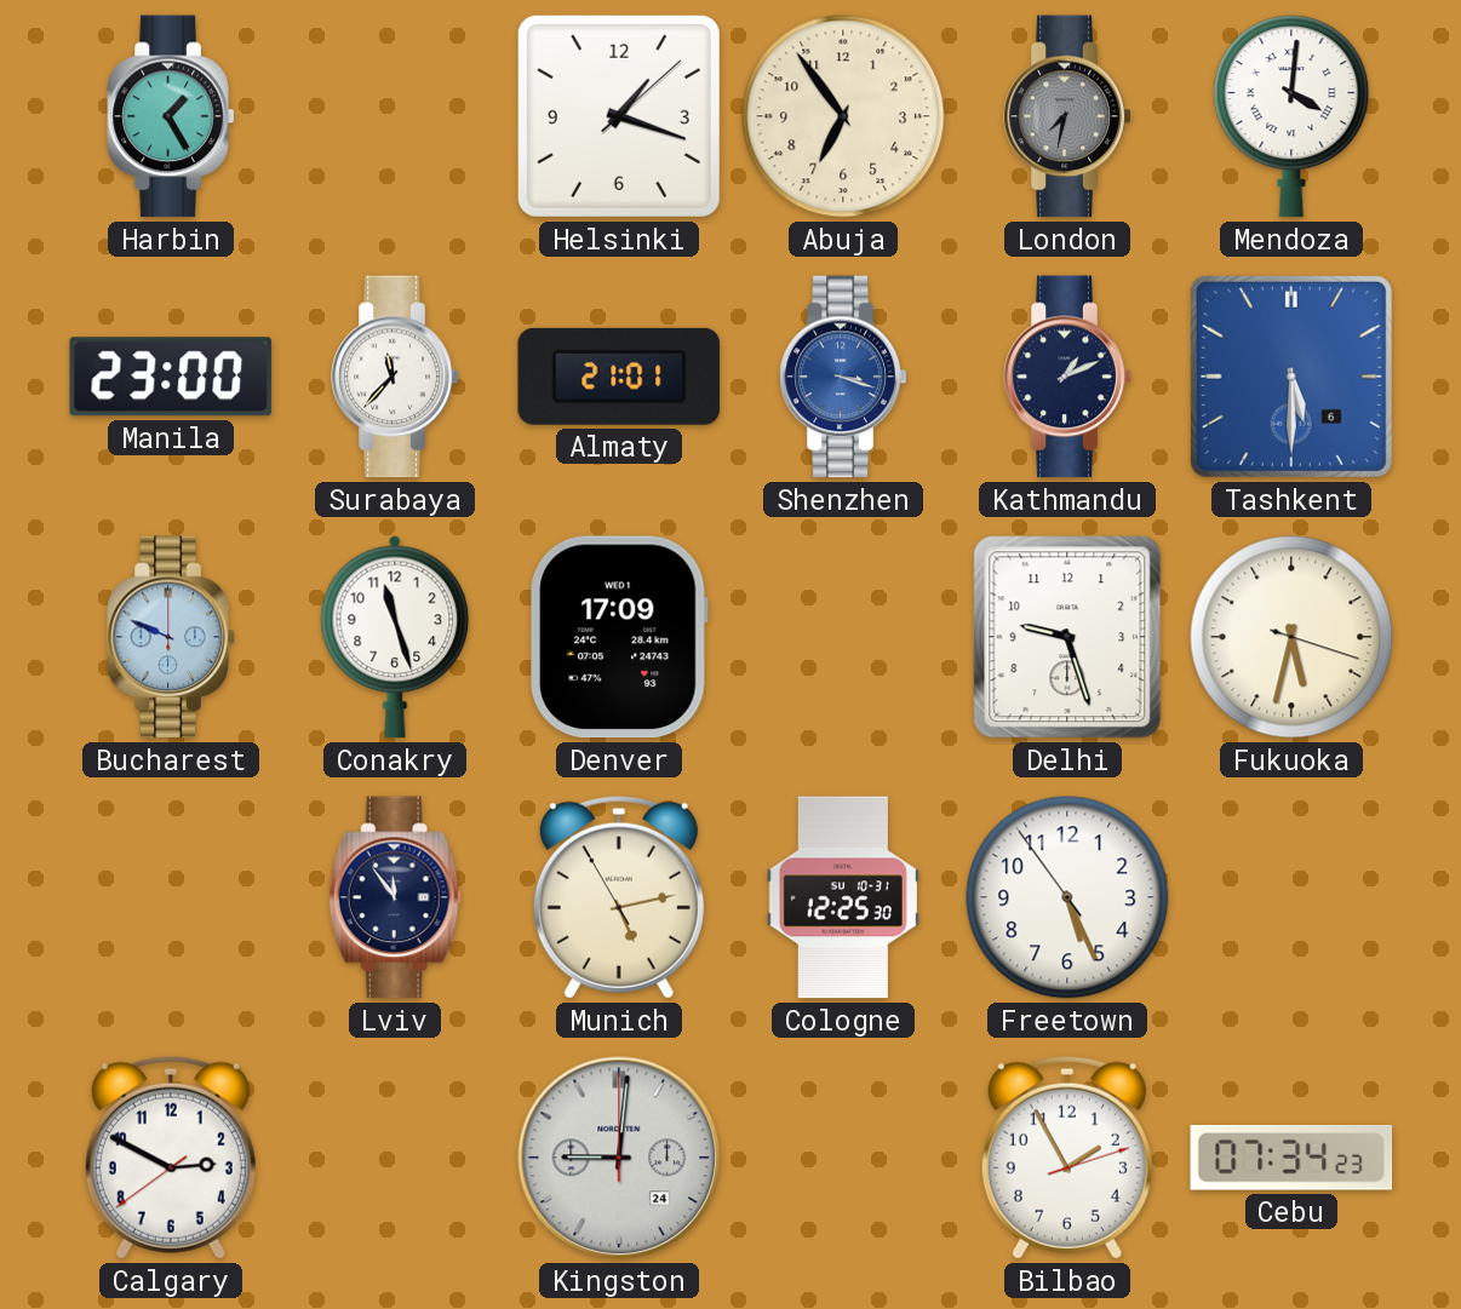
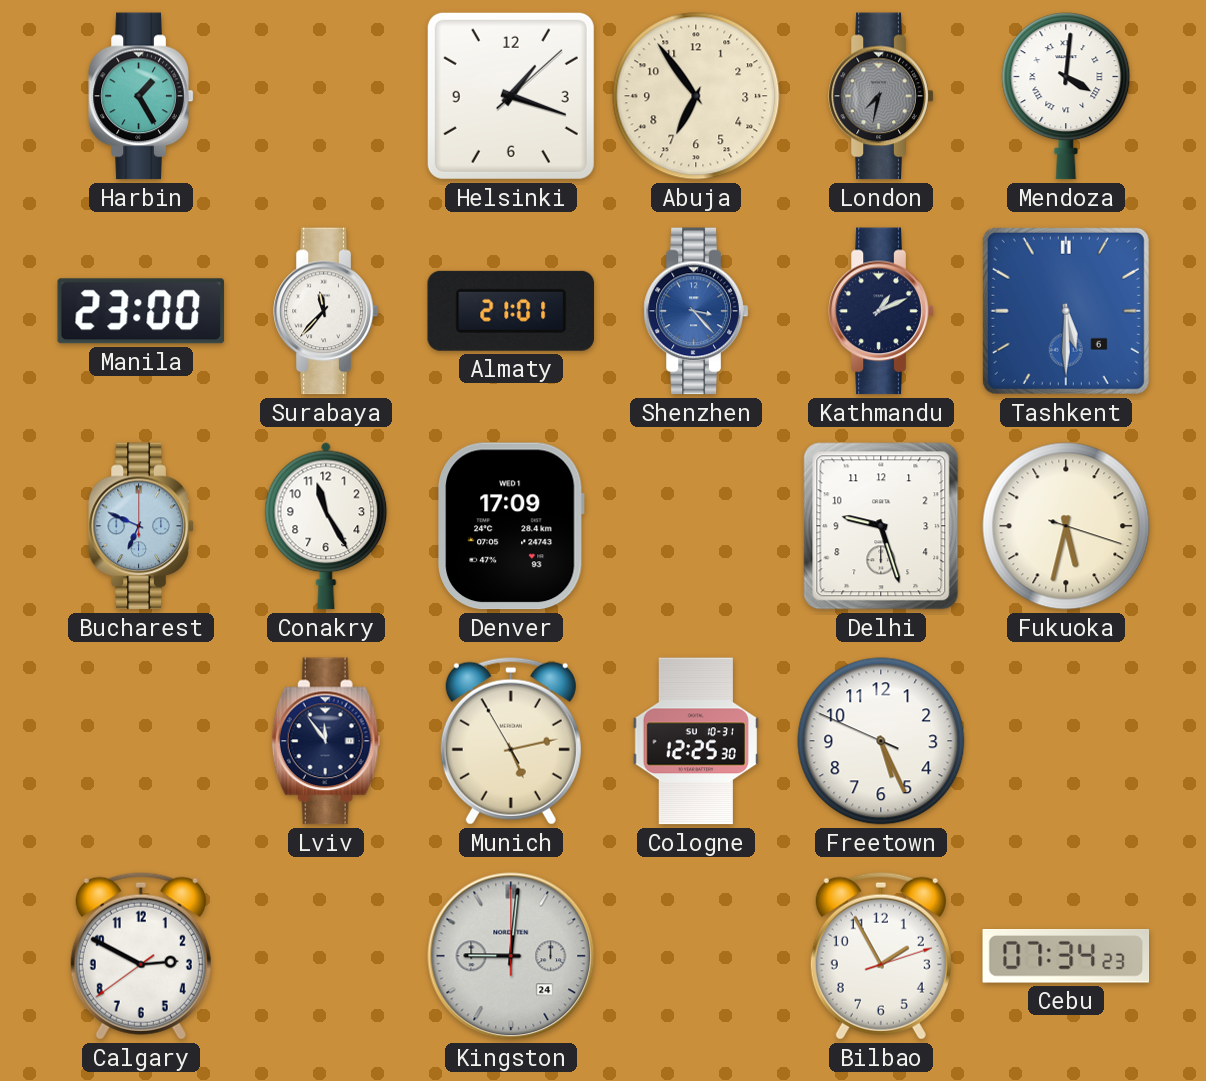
Shenzhen: 3:18 -> 3:23
Bucharest: 9:49 -> 6:49
Conakry: 11:27 -> 11:25
Freetown: 5:25:54 -> 5:25:49
